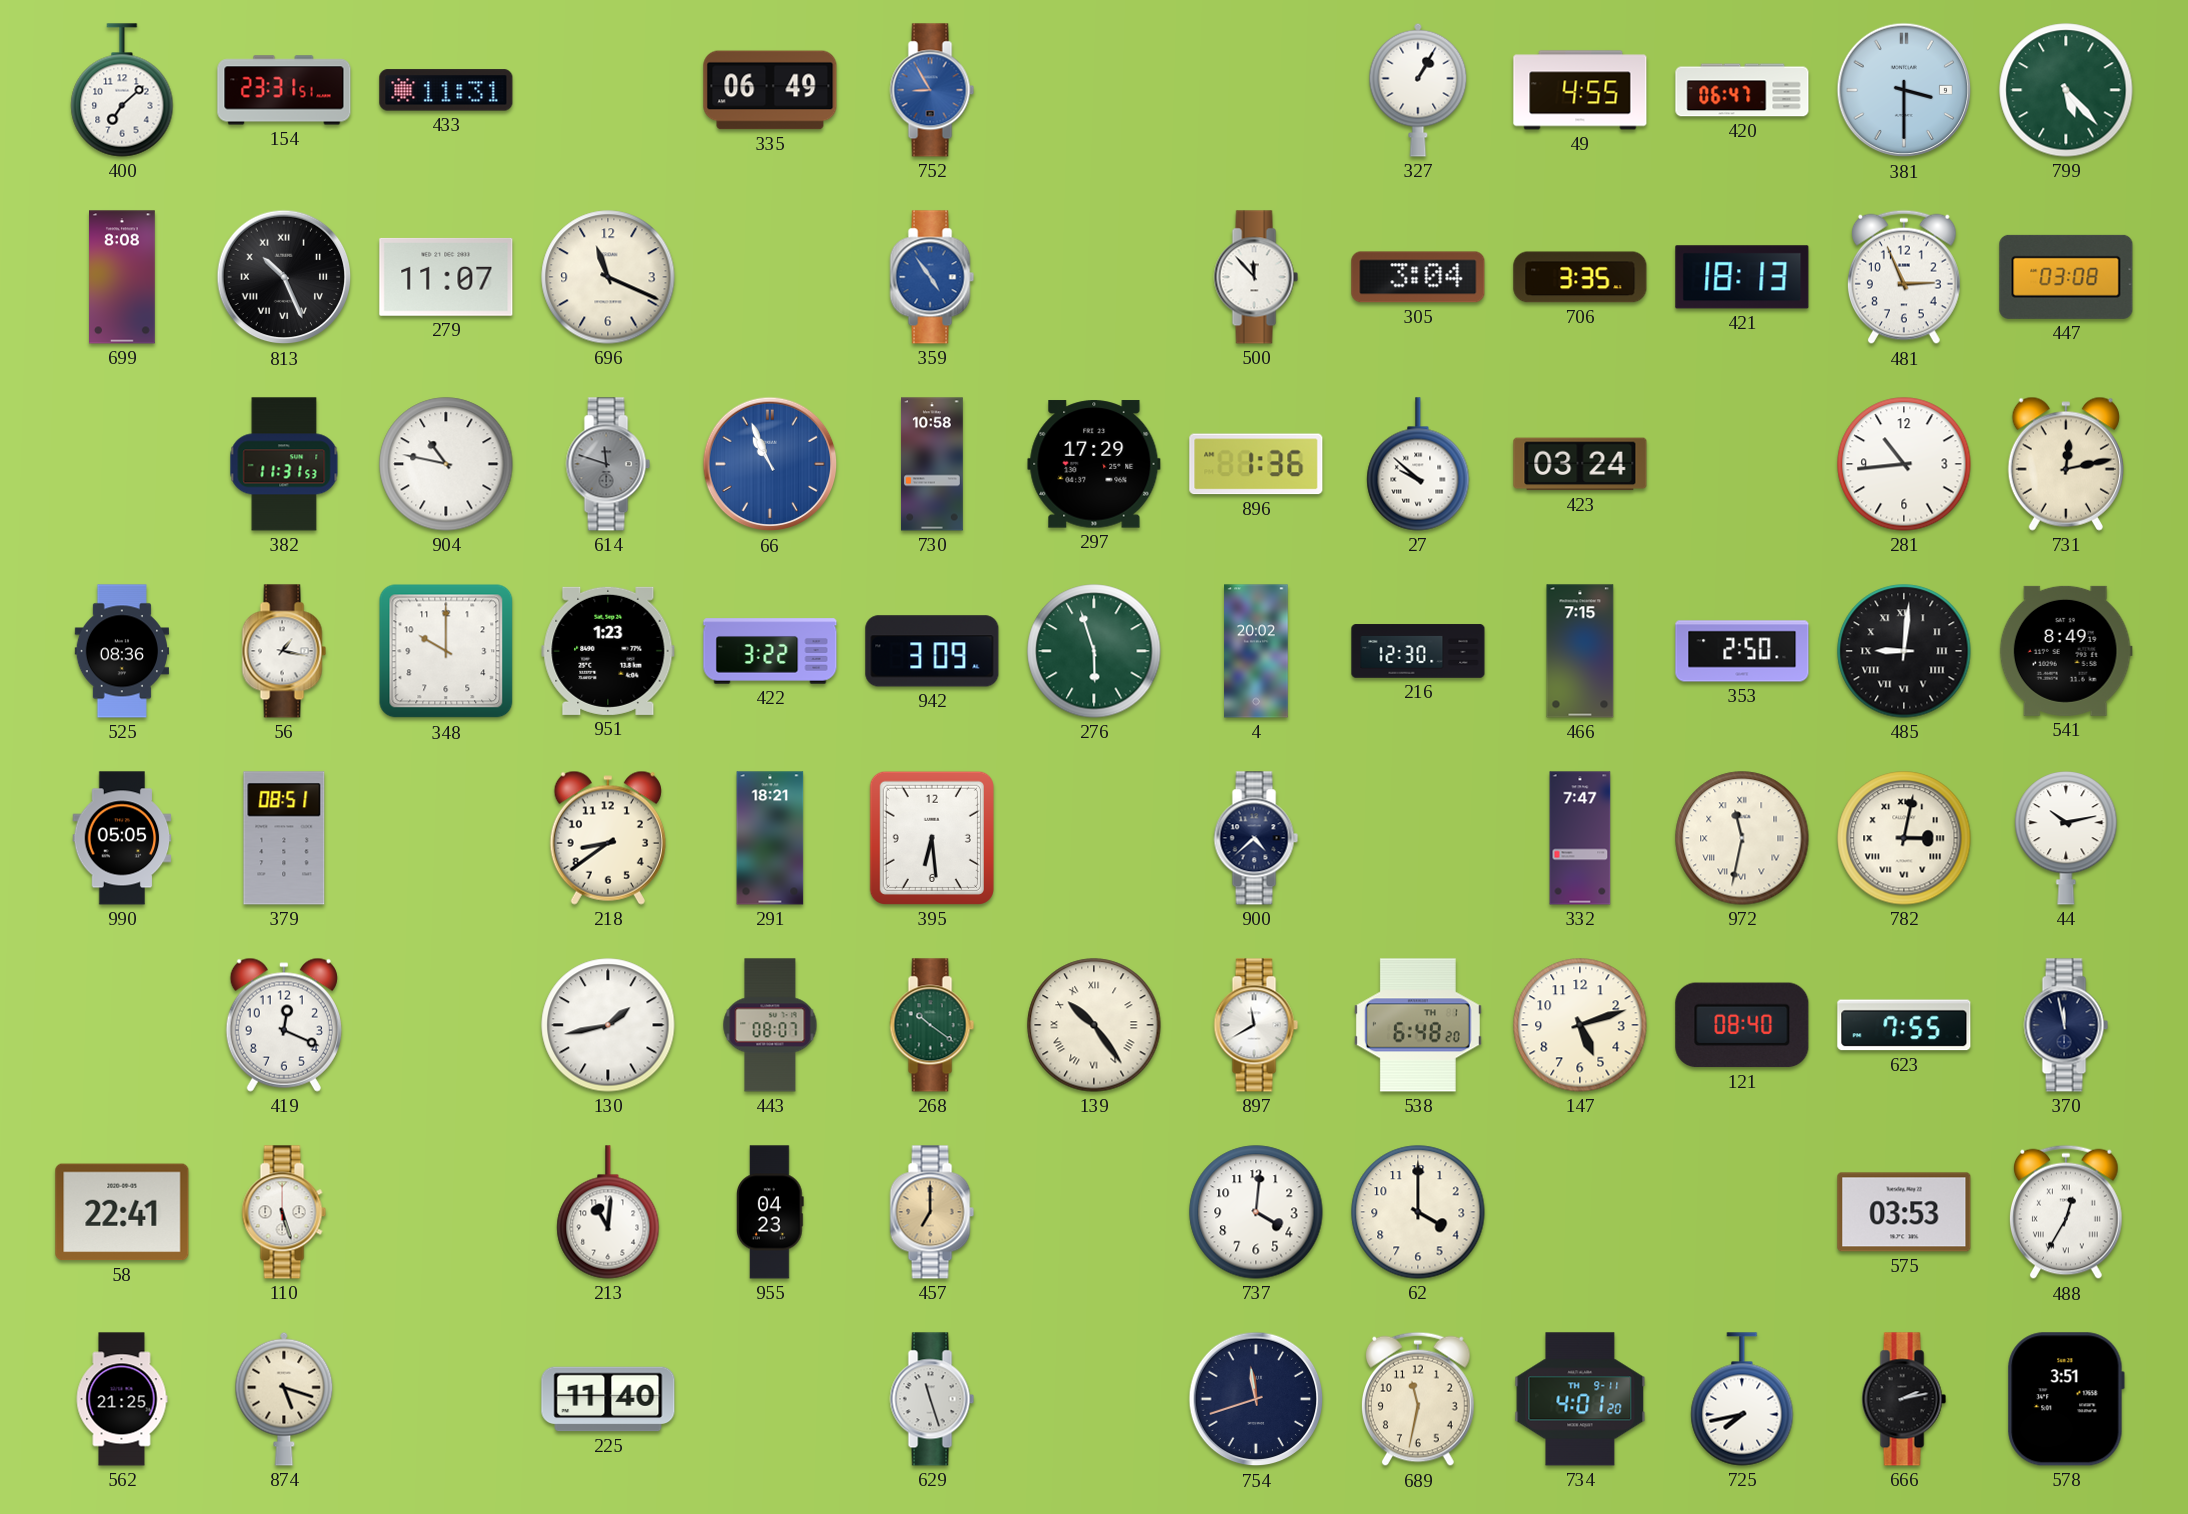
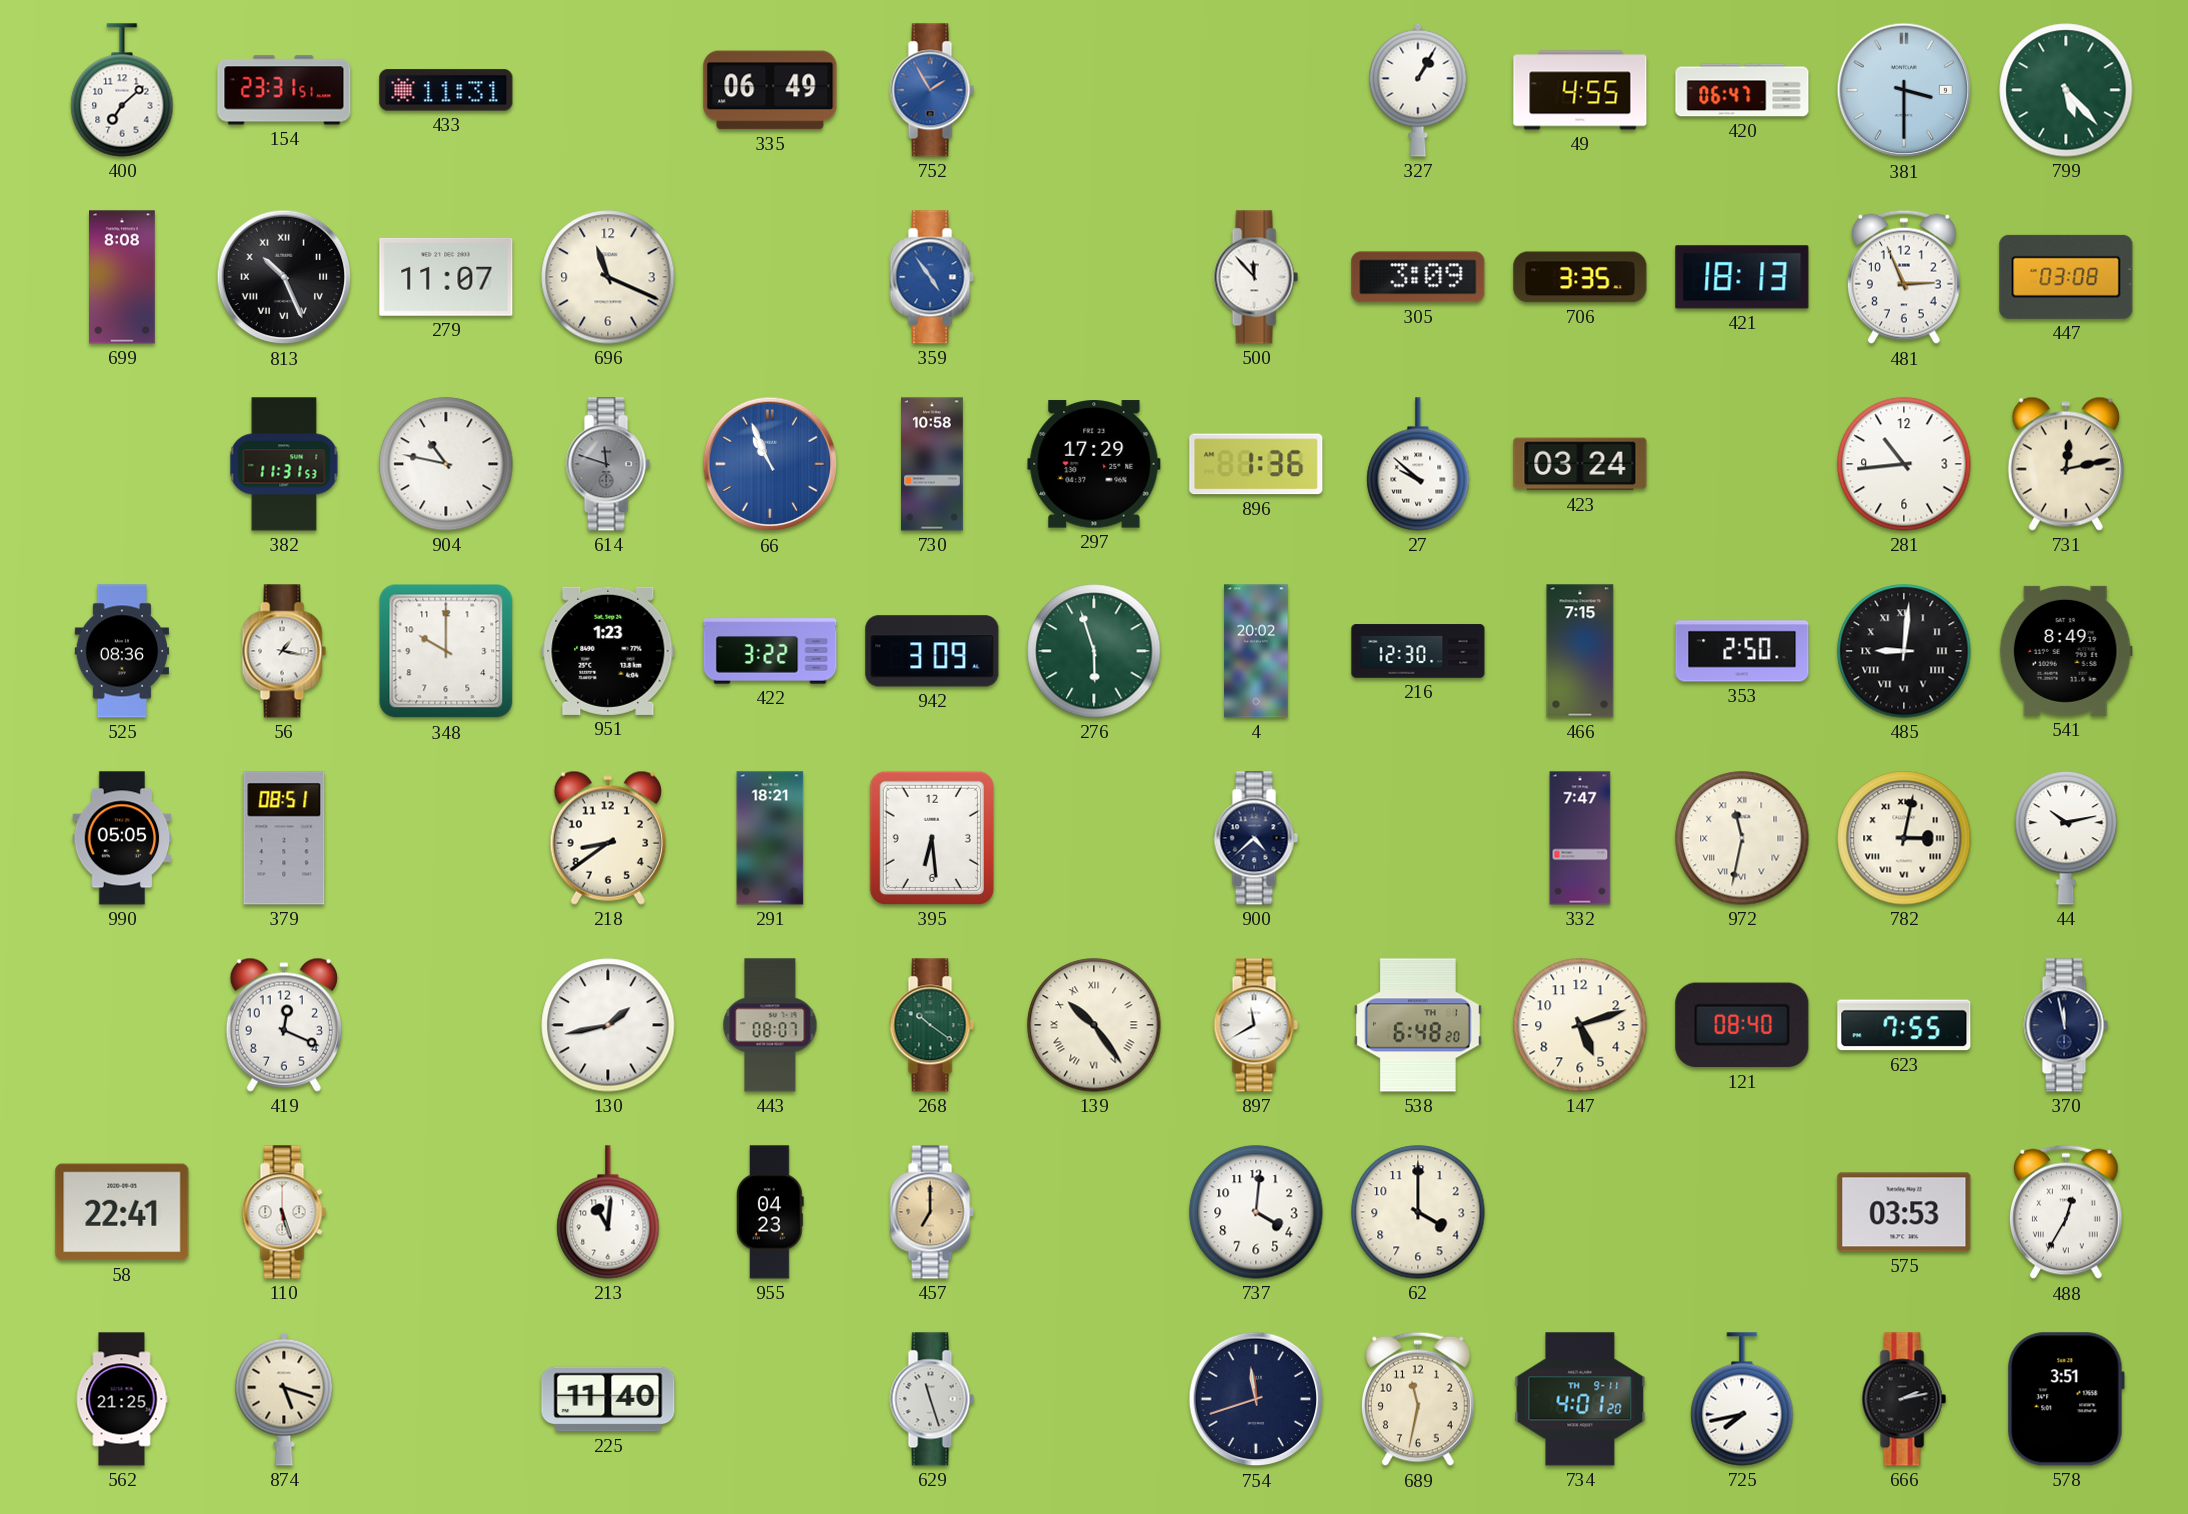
752: 8:55 -> 1:55
305: 3:04 -> 3:09
